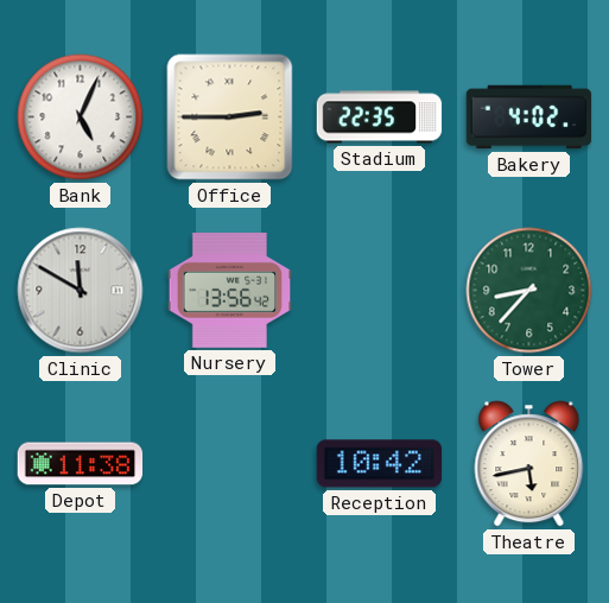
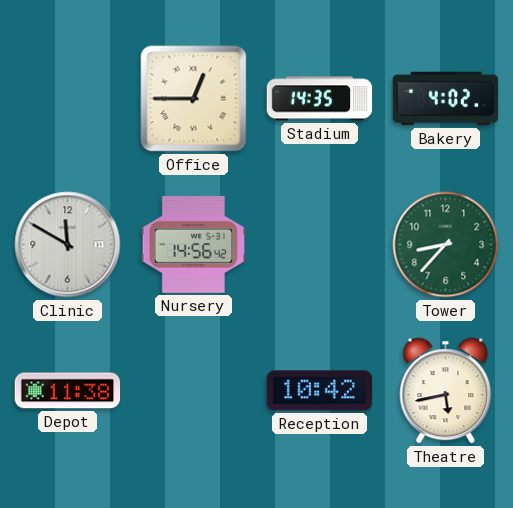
Bank: 5:04 -> none
Office: 2:45 -> 12:45
Stadium: 22:35 -> 14:35
Nursery: 13:56 -> 14:56
